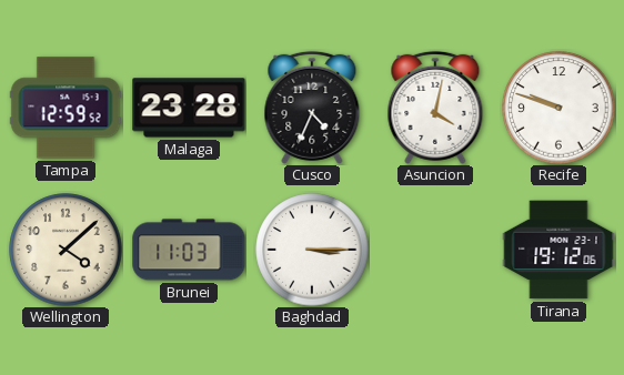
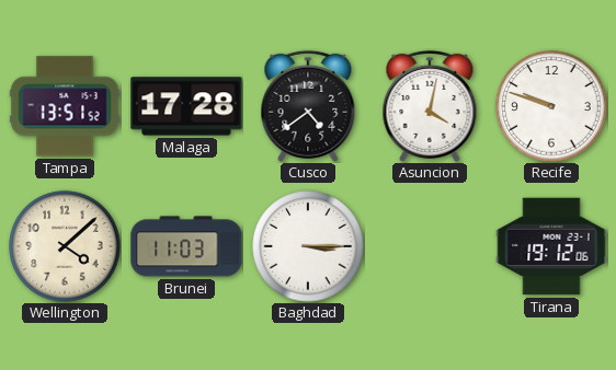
Tampa: 12:59 -> 13:51
Malaga: 23:28 -> 17:28
Cusco: 4:34 -> 4:39
